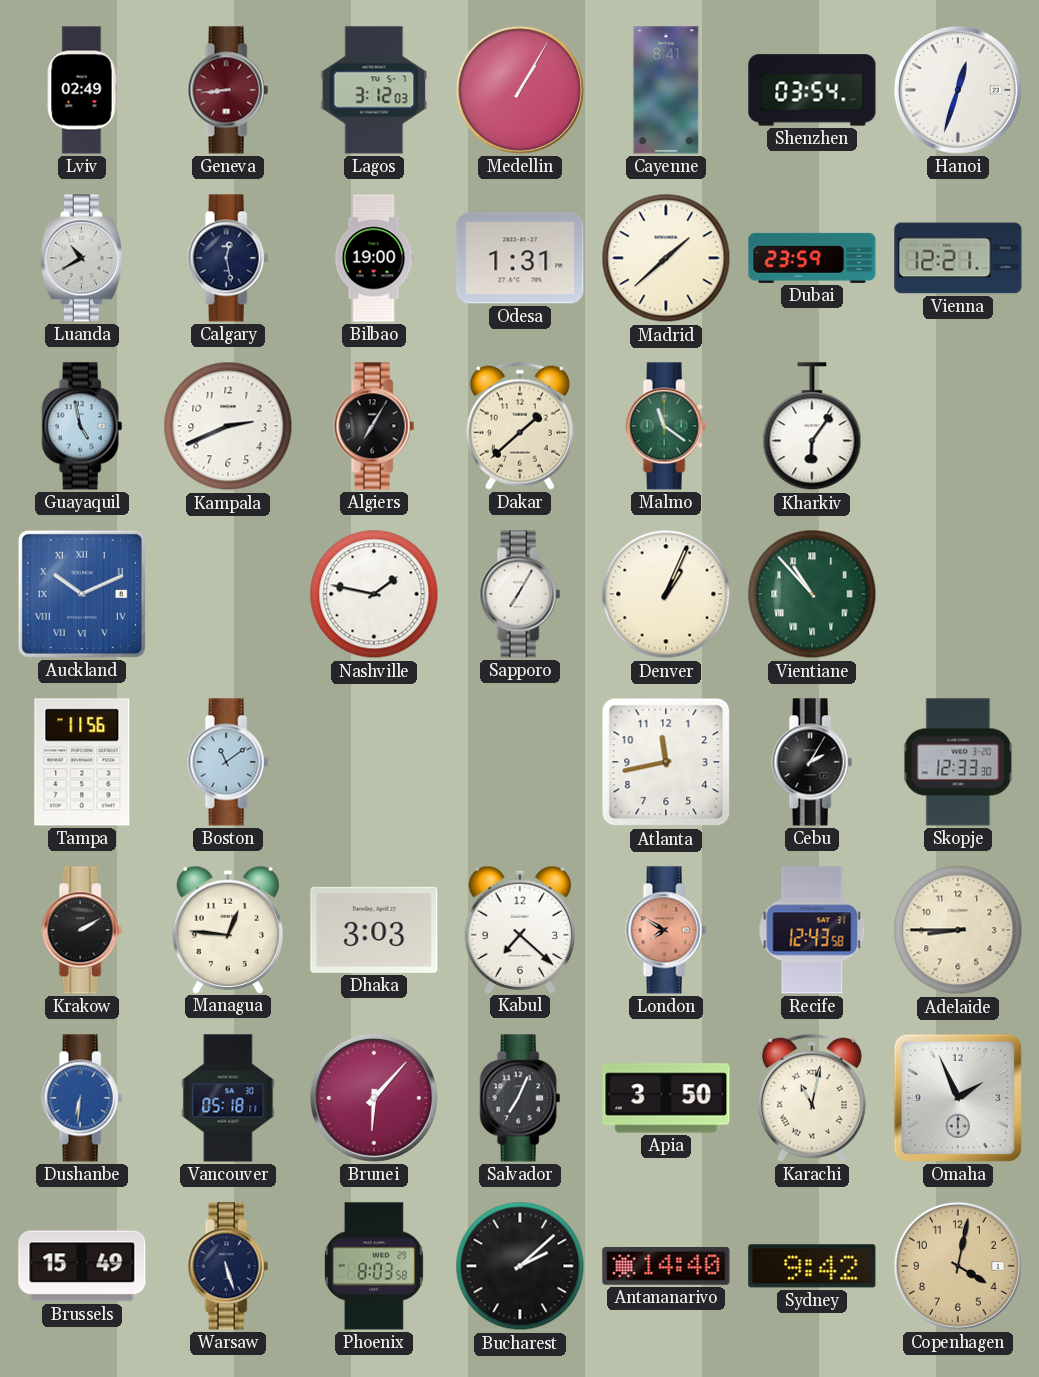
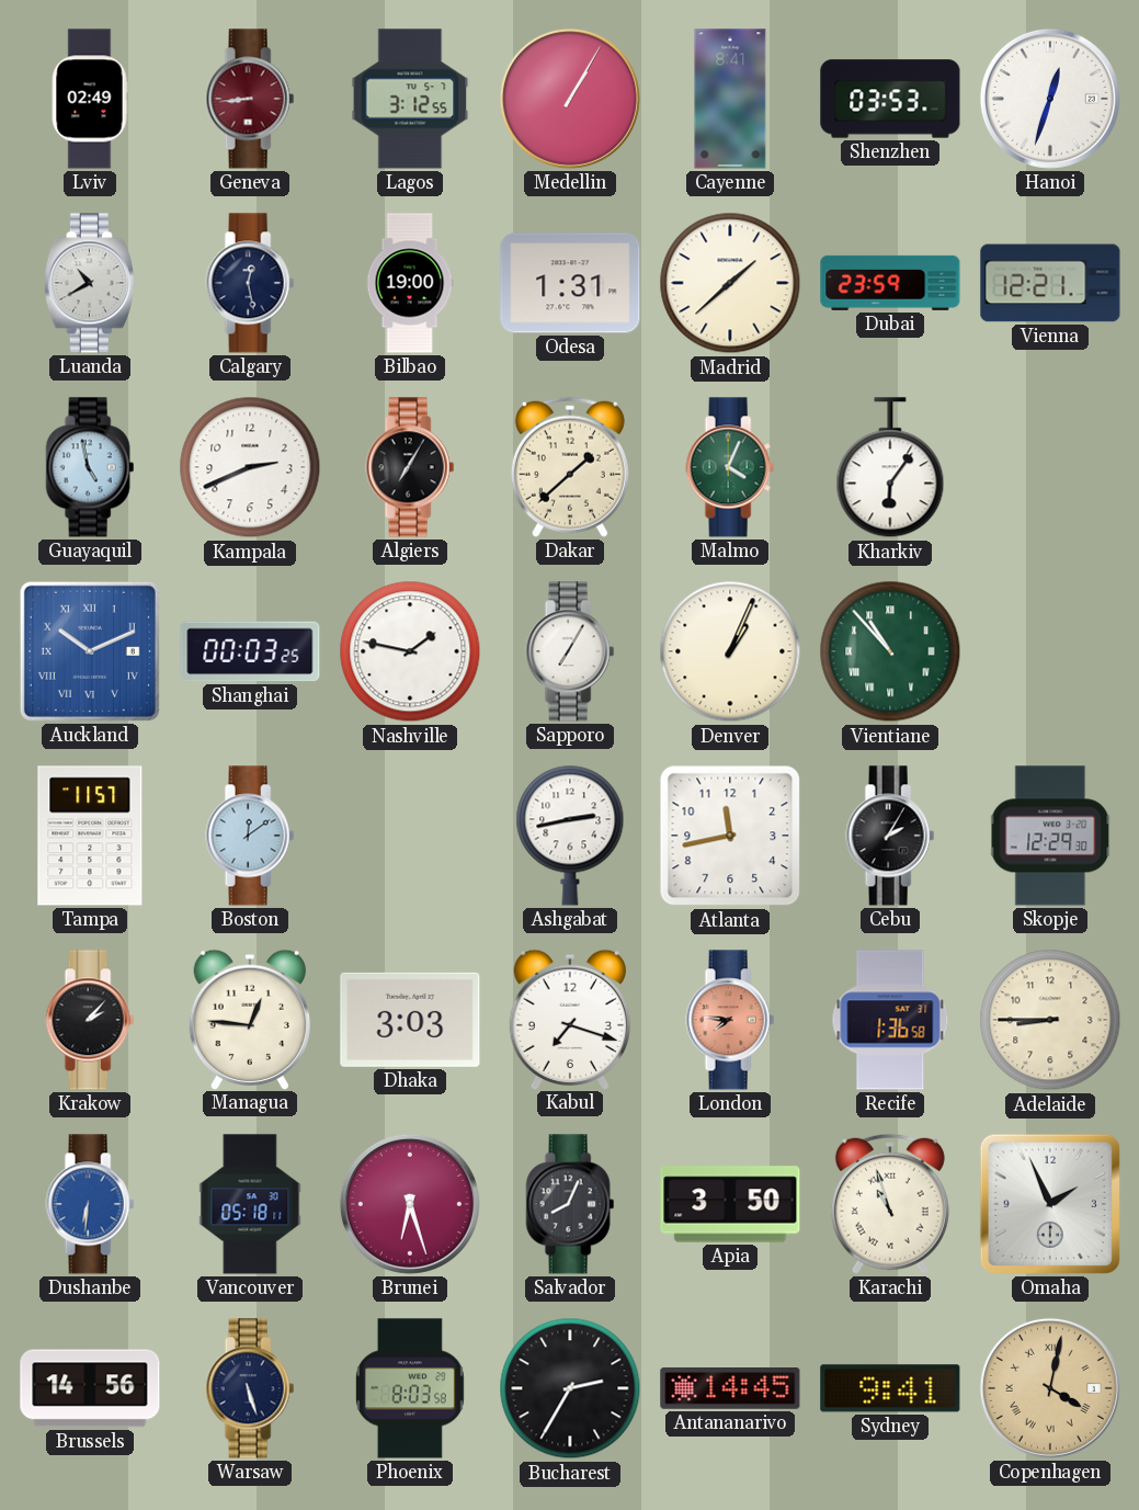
Lagos: 3:12:03 -> 3:12:55
Shenzhen: 03:54 -> 03:53
Malmo: 11:21 -> 4:04
Shanghai: none -> 00:03
Tampa: 11:56 -> 11:57
Boston: 11:09 -> 12:09
Ashgabat: none -> 2:43
Skopje: 12:33 -> 12:29
Krakow: 2:10 -> 2:07
Kabul: 7:22 -> 7:18
London: 7:50 -> 7:46
Recife: 12:43 -> 1:36
Brunei: 6:07 -> 6:27
Salvador: 7:04 -> 8:04
Karachi: 11:02 -> 10:57
Brussels: 15:49 -> 14:56
Bucharest: 2:08 -> 2:35
Antananarivo: 14:40 -> 14:45
Sydney: 9:42 -> 9:41
Copenhagen numerals: Arabic -> Roman
